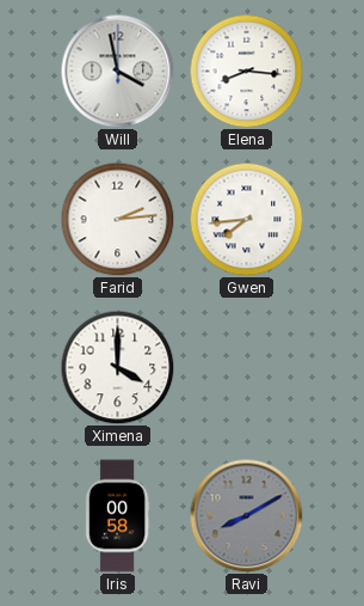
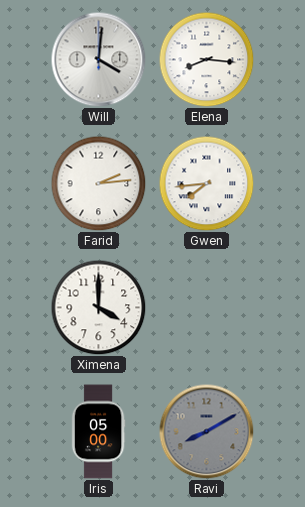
Will: 3:58 -> 4:01
Iris: 00:58 -> 05:00
